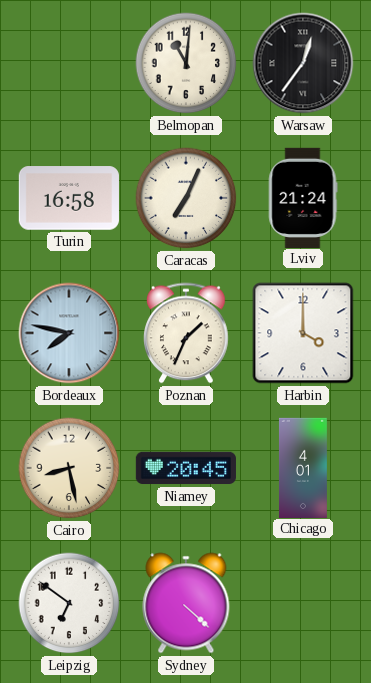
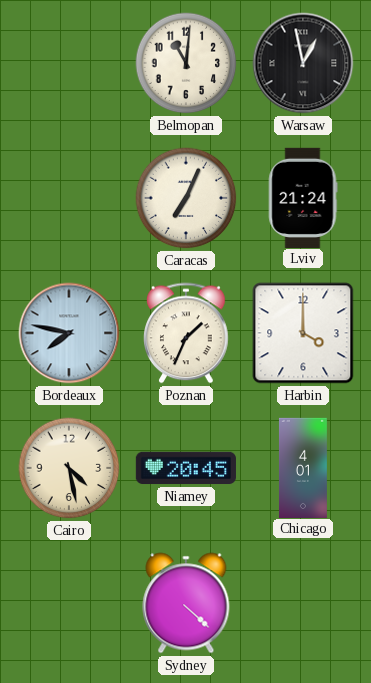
Warsaw: 12:36 -> 12:58
Turin: 16:58 -> none
Cairo: 8:28 -> 4:28
Leipzig: 6:51 -> none
